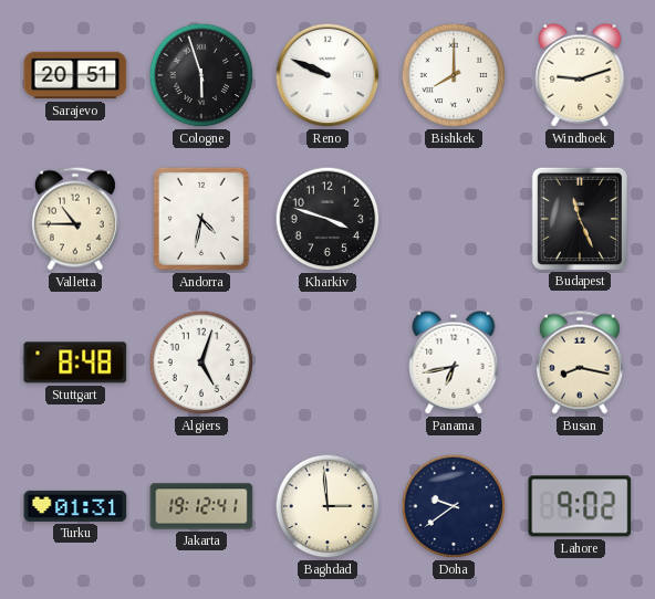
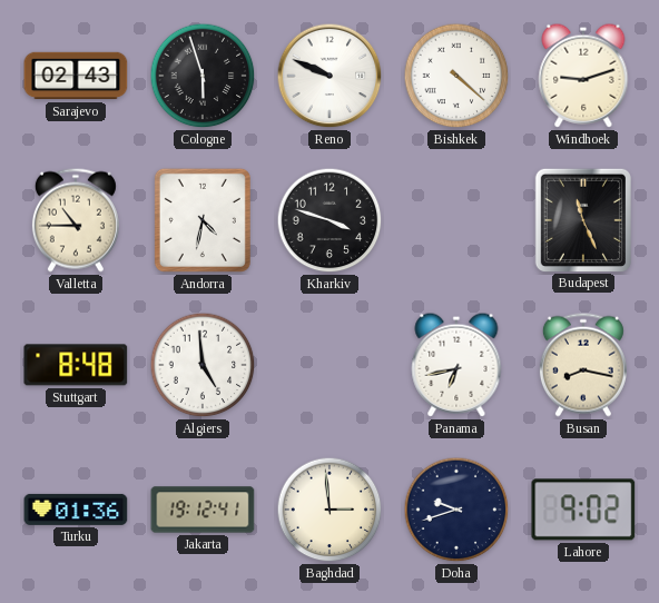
Sarajevo: 20:51 -> 02:43
Bishkek: 8:00 -> 4:22
Algiers: 5:03 -> 4:59
Turku: 01:31 -> 01:36
Doha: 9:39 -> 9:42
